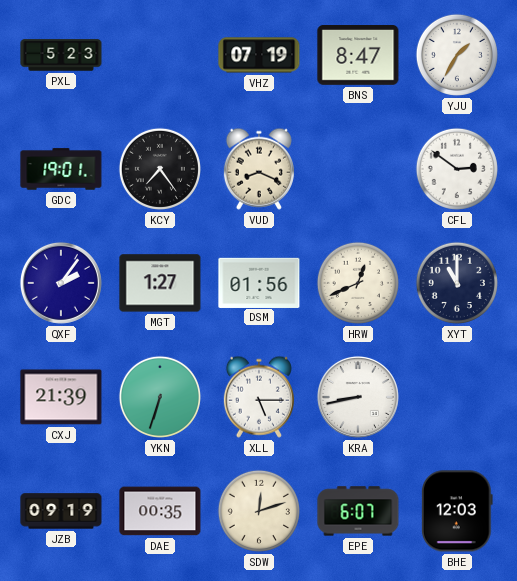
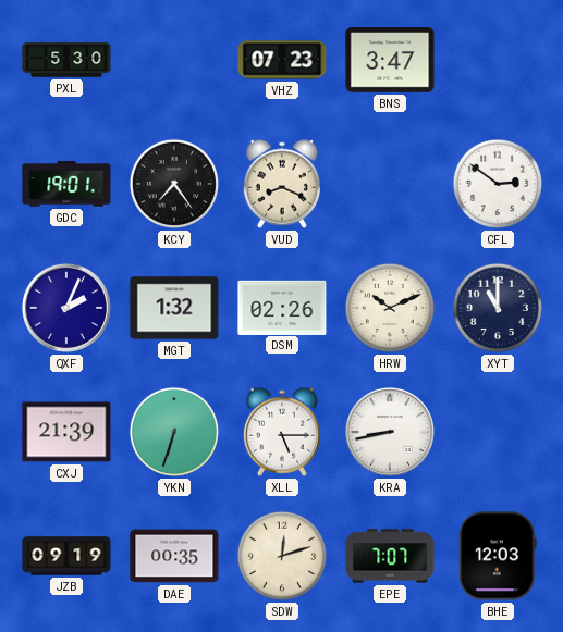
PXL: 5:23 -> 5:30
VHZ: 07:19 -> 07:23
BNS: 8:47 -> 3:47
YJU: 1:35 -> none
QXF: 2:06 -> 2:04
MGT: 1:27 -> 1:32
DSM: 01:56 -> 02:26
HRW: 12:41 -> 10:11
EPE: 6:07 -> 7:07
